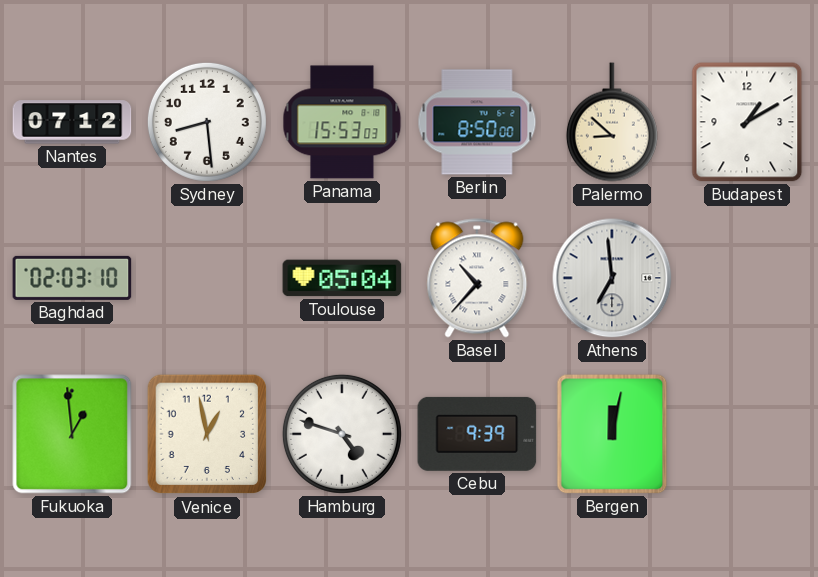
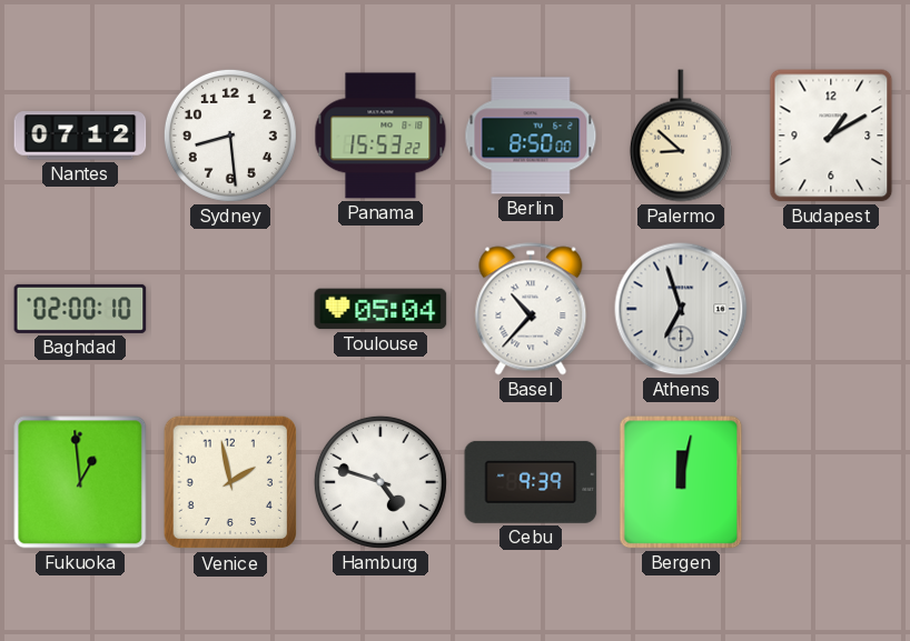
Panama: 15:53:03 -> 15:53:22
Baghdad: 02:03 -> 02:00
Athens: 6:59 -> 6:57
Venice: 12:58 -> 1:58
